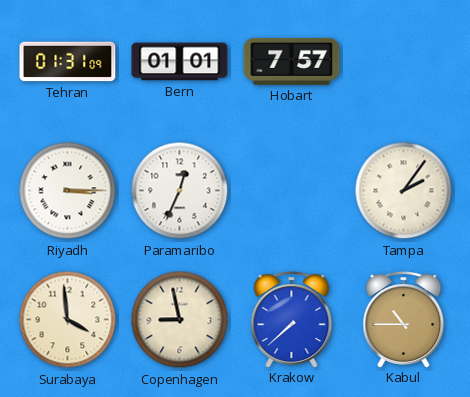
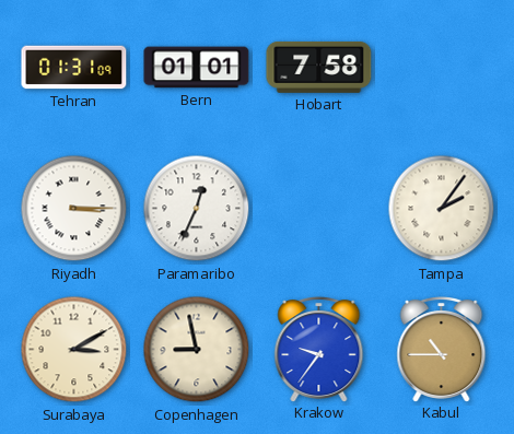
Hobart: 7:57 -> 7:58
Surabaya: 3:59 -> 3:10
Krakow: 7:38 -> 9:36
